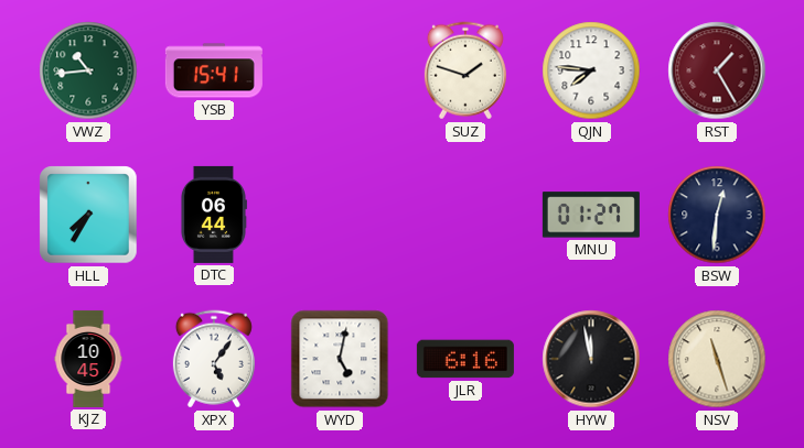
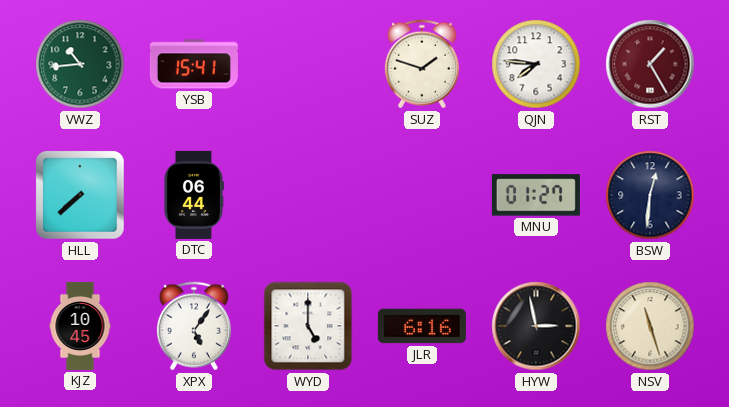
HLL: 7:35 -> 7:38
WYD: 5:02 -> 5:00
HYW: 11:58 -> 2:58
